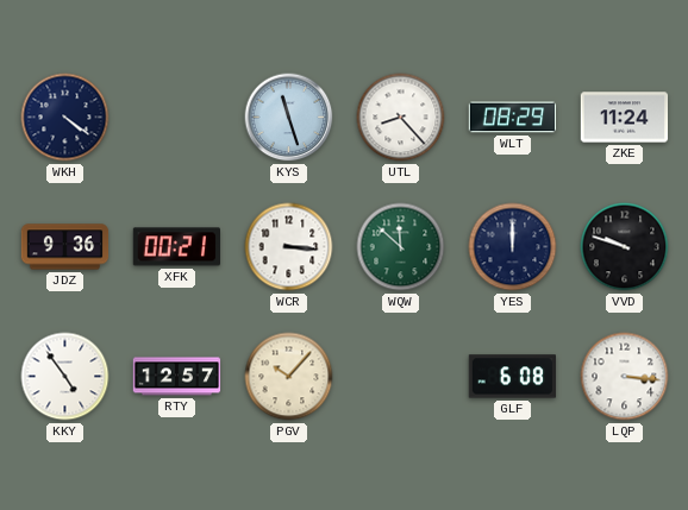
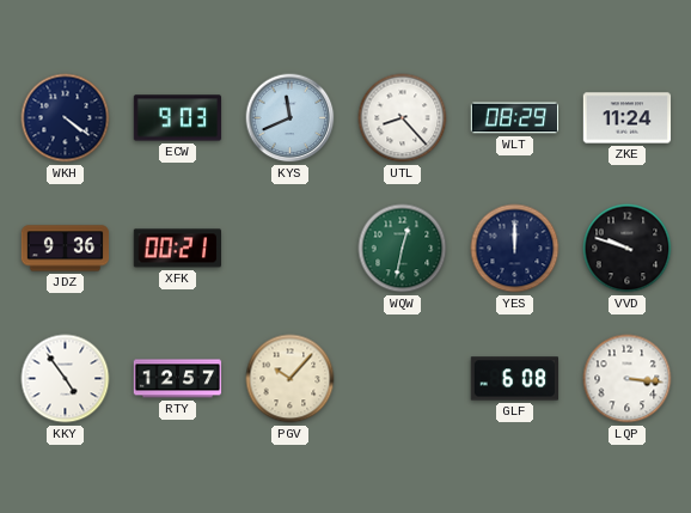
ECW: none -> 9:03
KYS: 11:27 -> 11:41
WCR: 3:16 -> none
WQW: 11:52 -> 12:32
